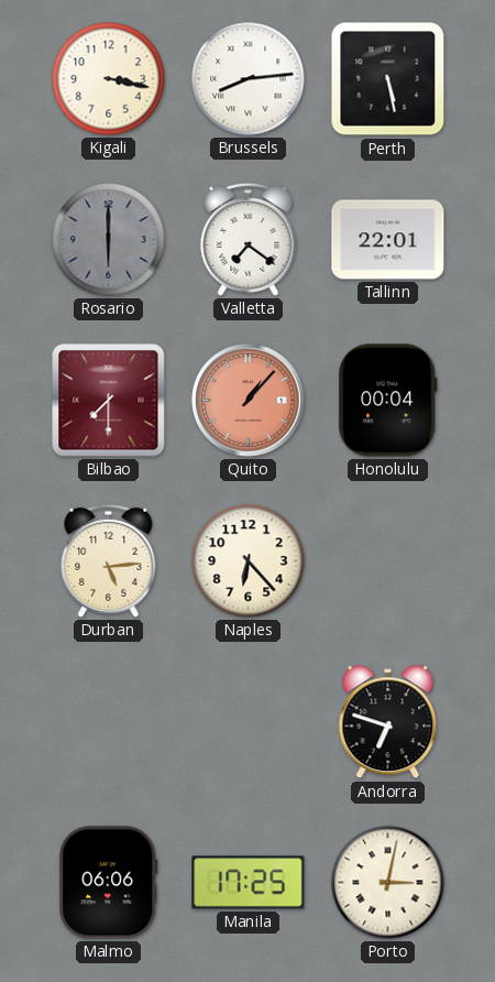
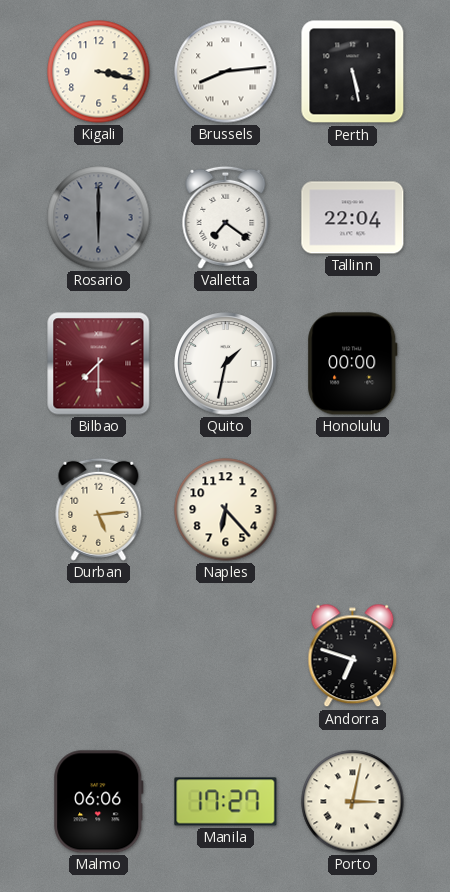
Tallinn: 22:01 -> 22:04
Quito: 1:07 -> 1:32
Quito dial: salmon -> white
Honolulu: 00:04 -> 00:00
Manila: 17:25 -> 17:27
